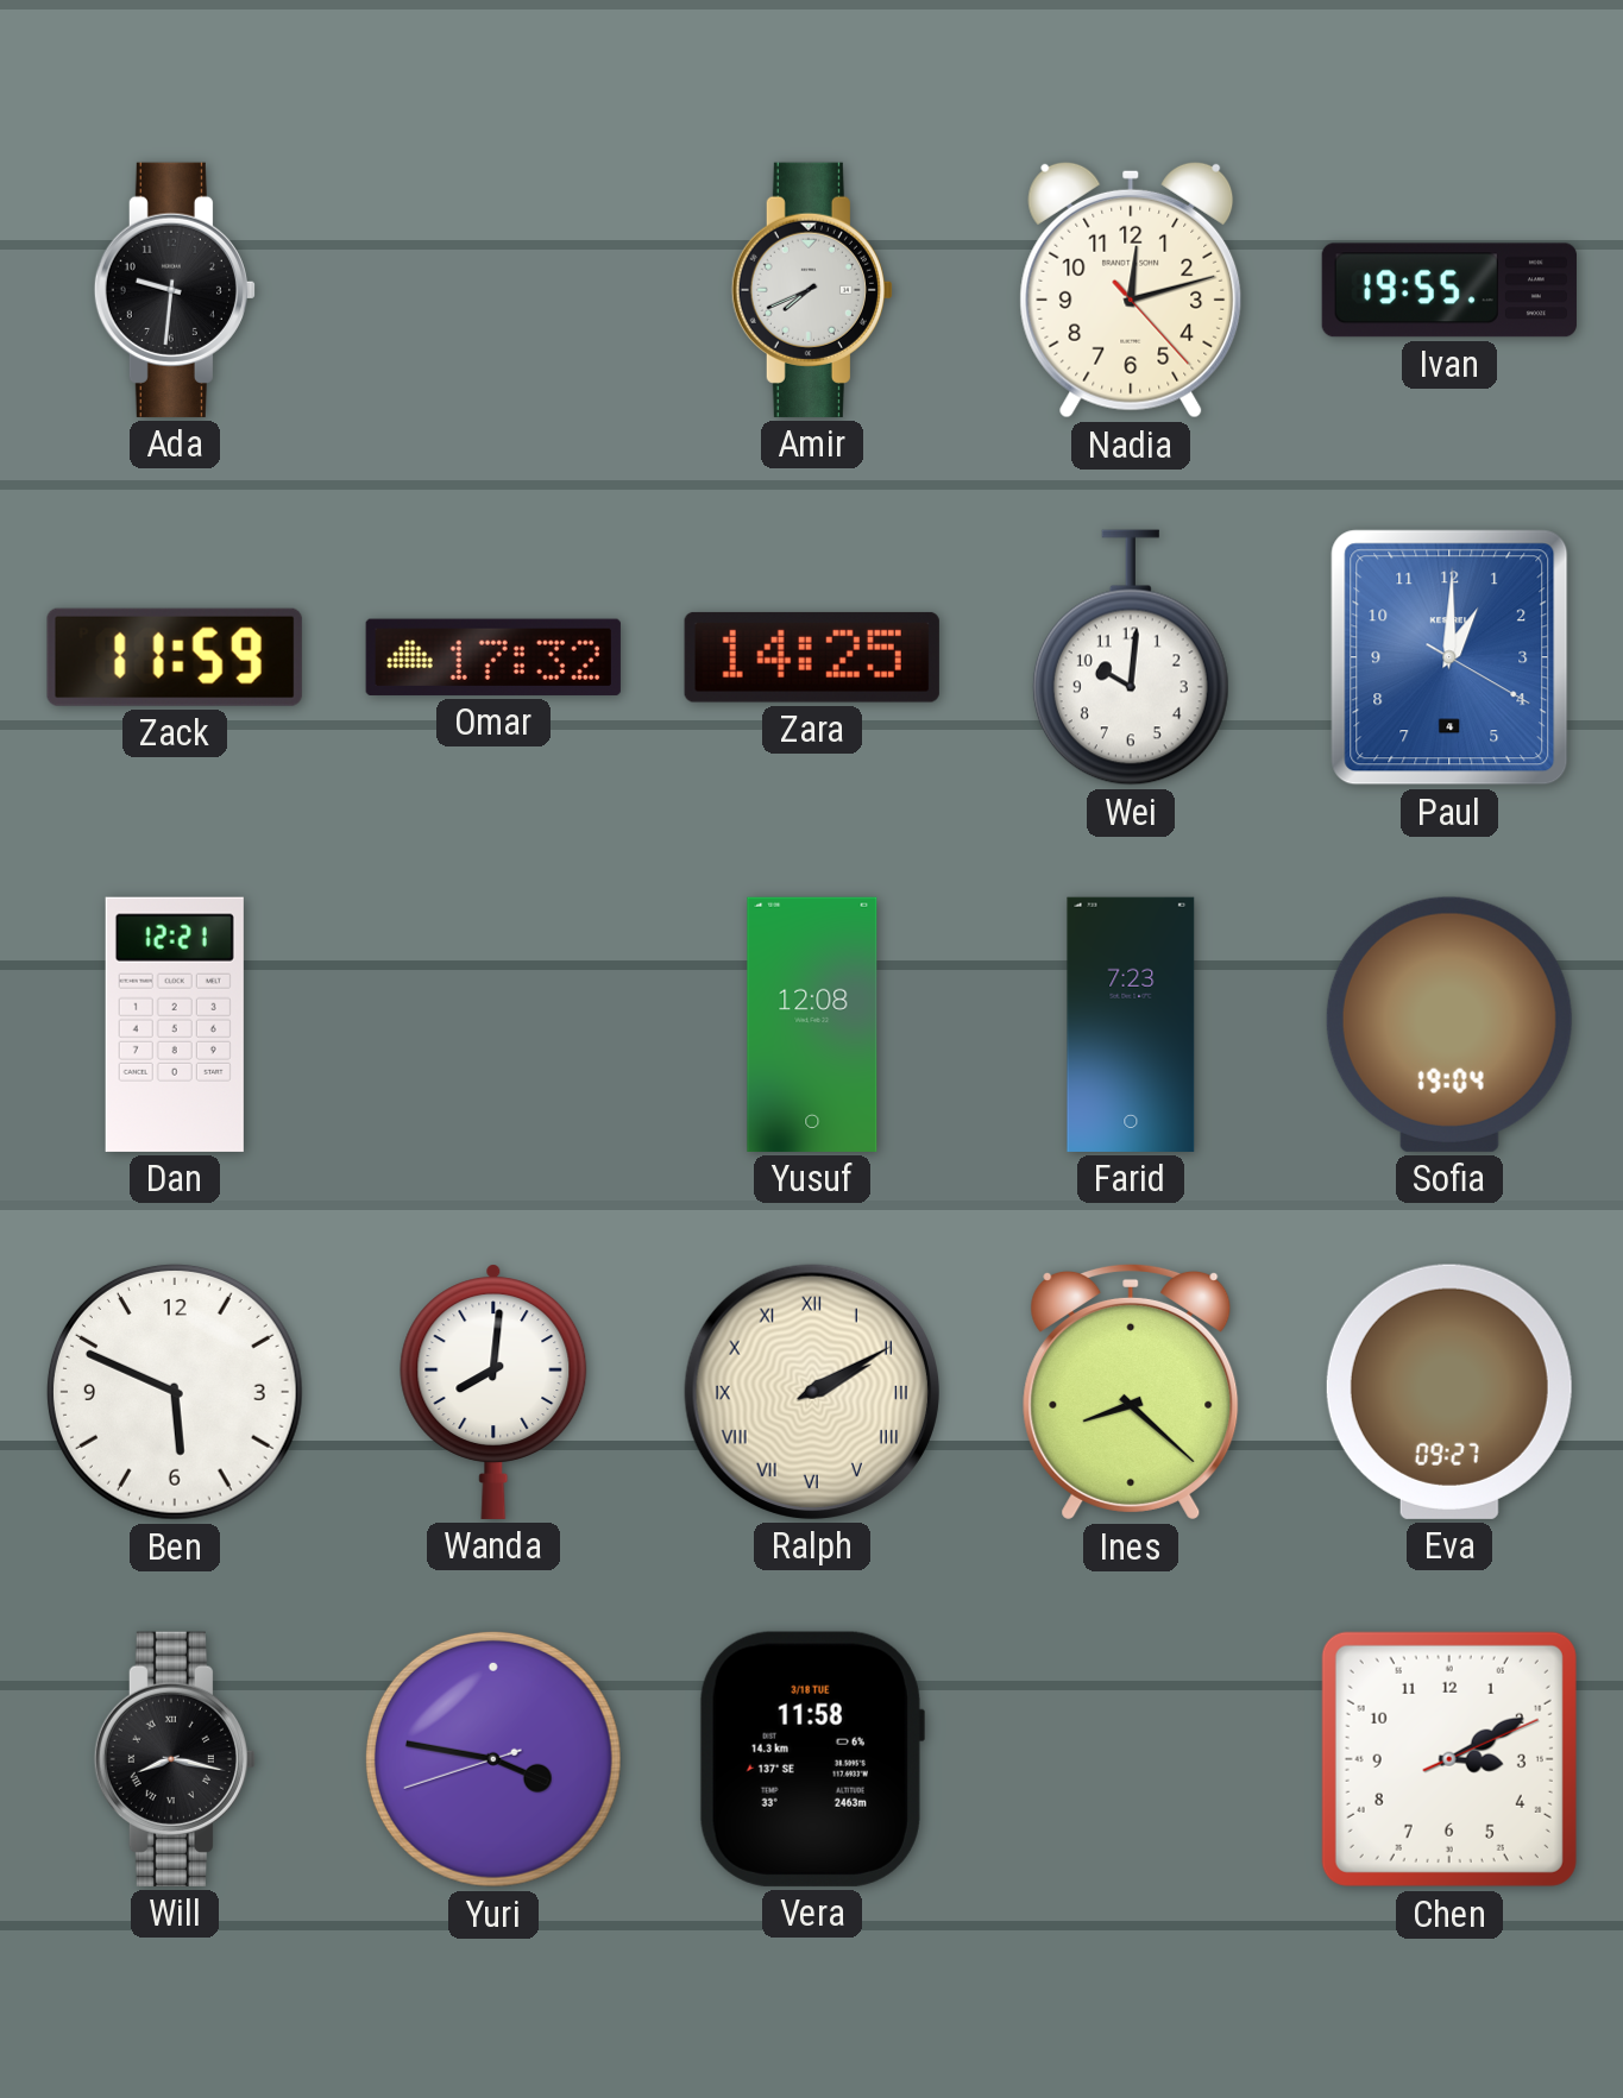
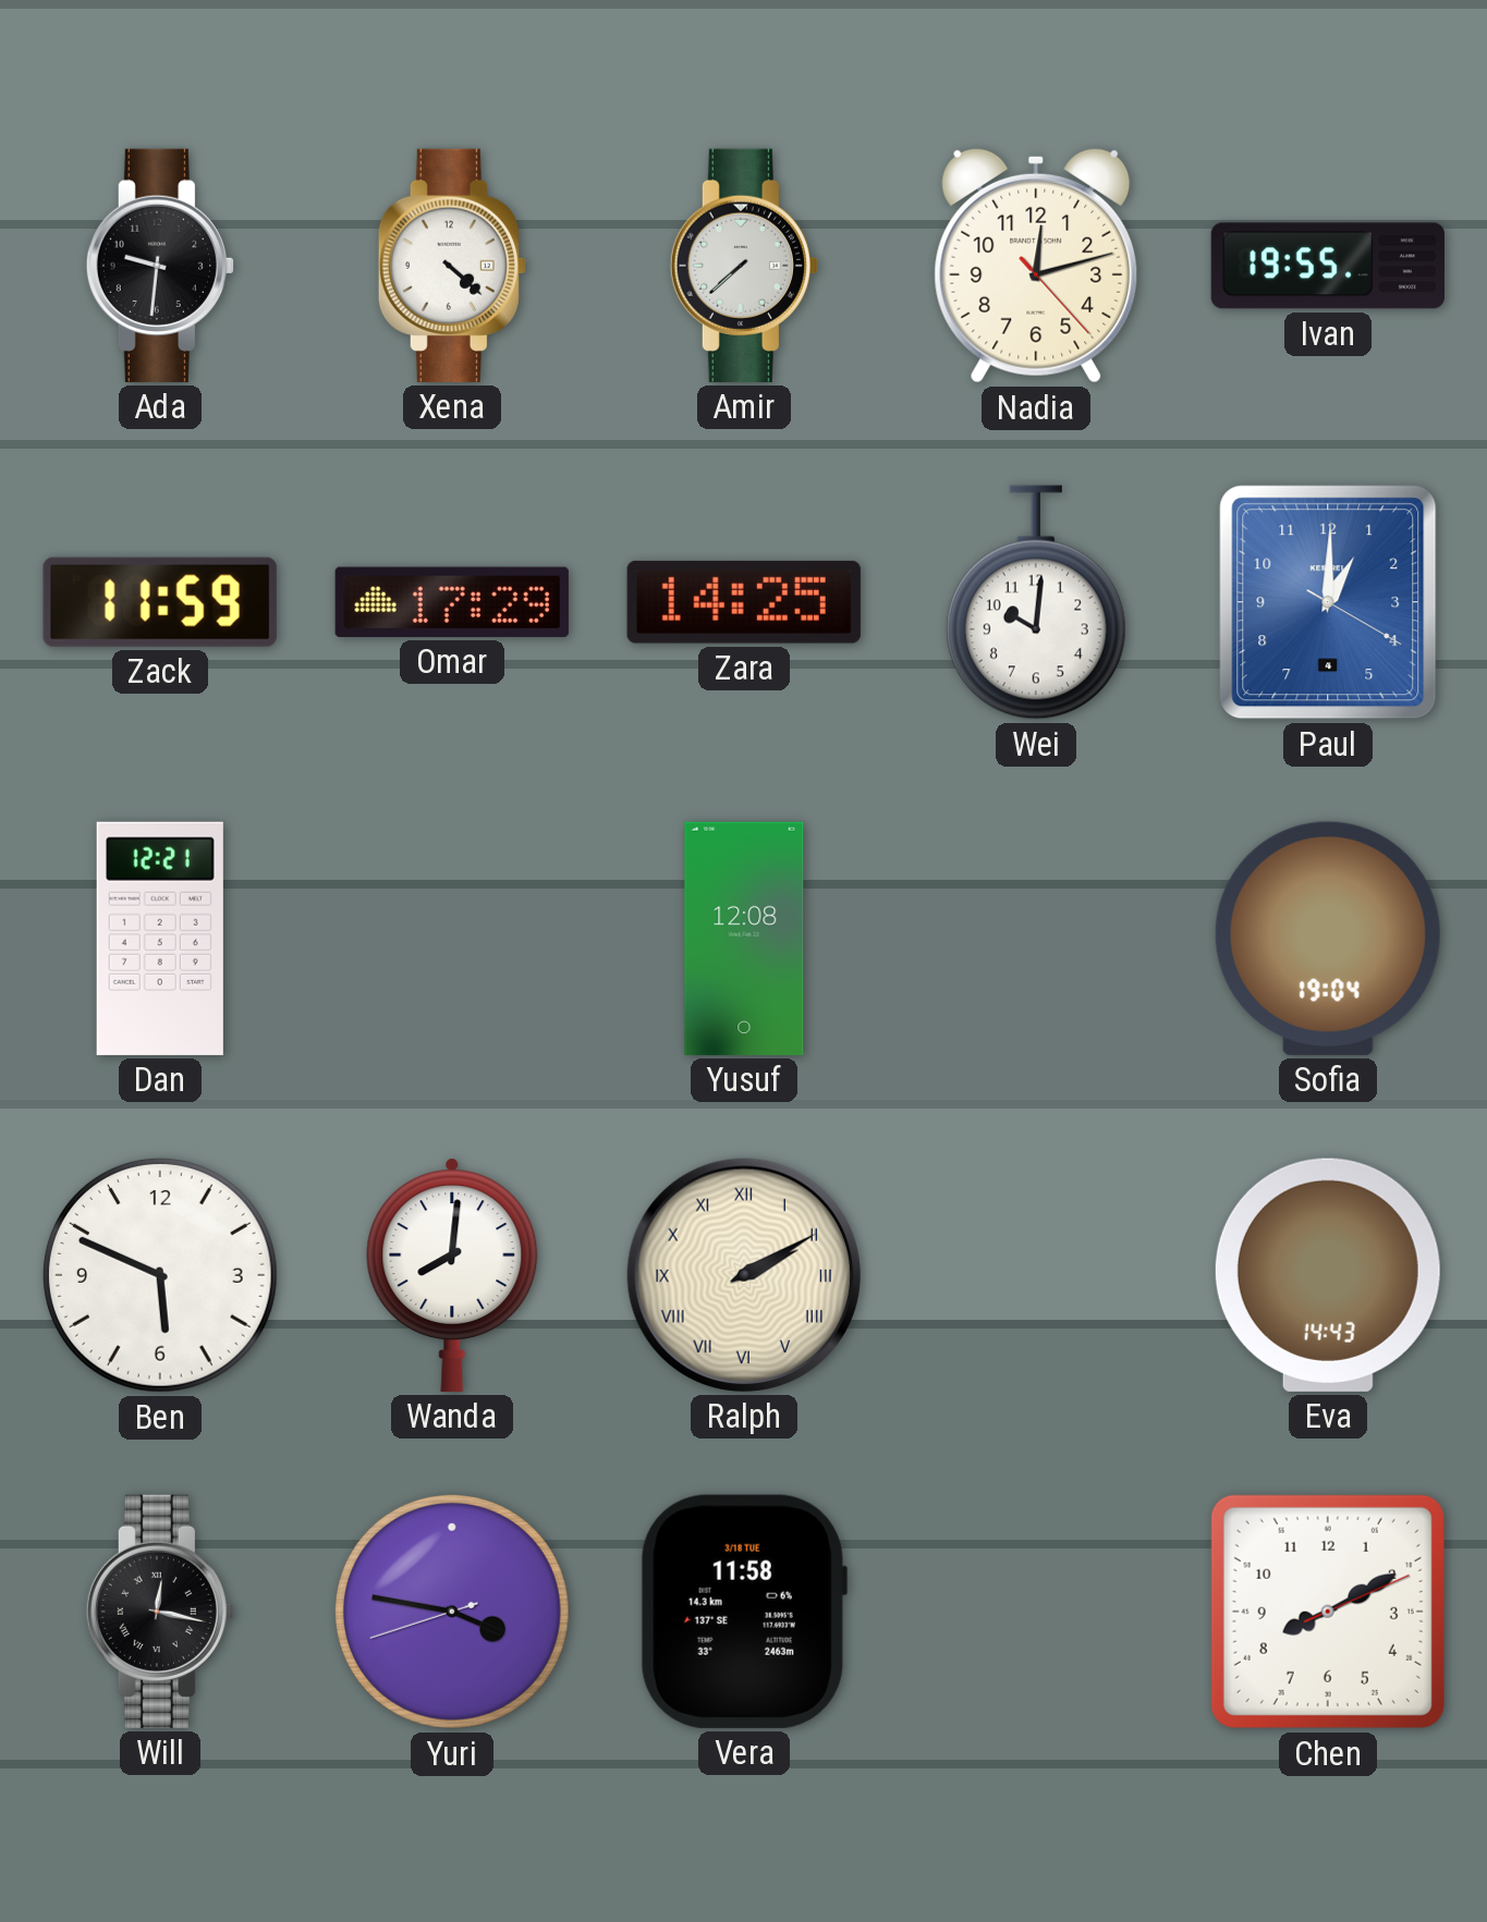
Xena: none -> 4:22
Amir: 7:41 -> 7:38
Omar: 17:32 -> 17:29
Farid: 7:23 -> none
Ines: 8:22 -> none
Eva: 09:27 -> 14:43
Will: 8:17 -> 12:17
Chen: 3:10 -> 8:10
